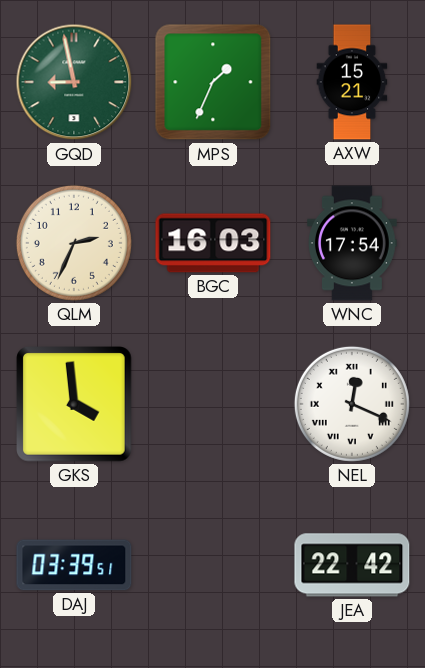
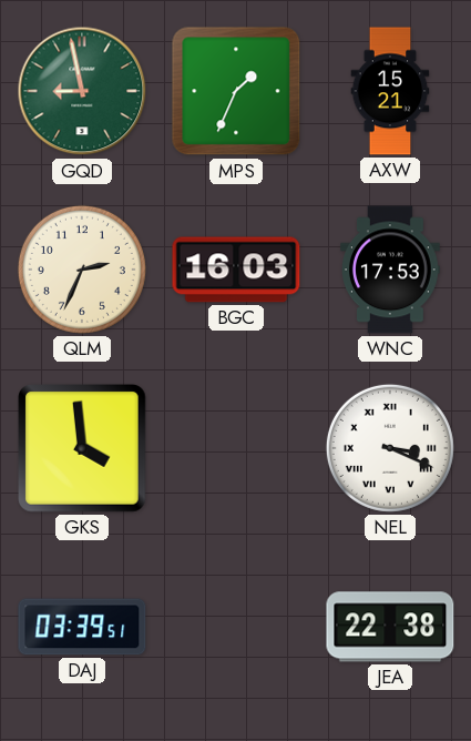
WNC: 17:54 -> 17:53
NEL: 12:19 -> 3:19
JEA: 22:42 -> 22:38
